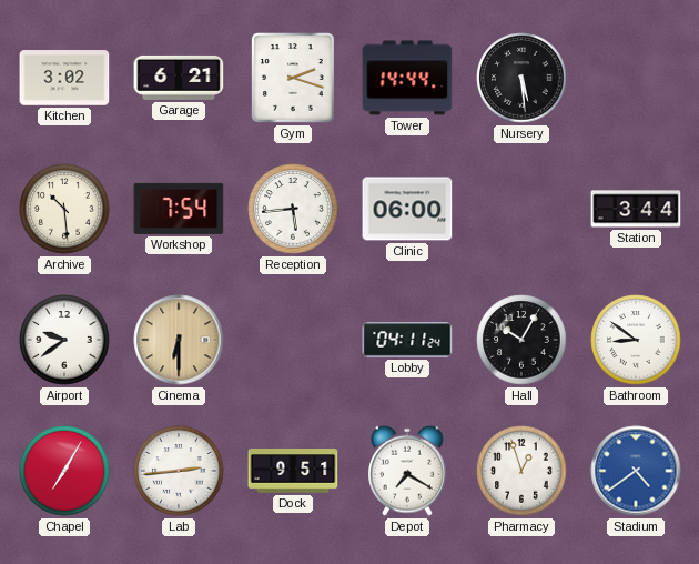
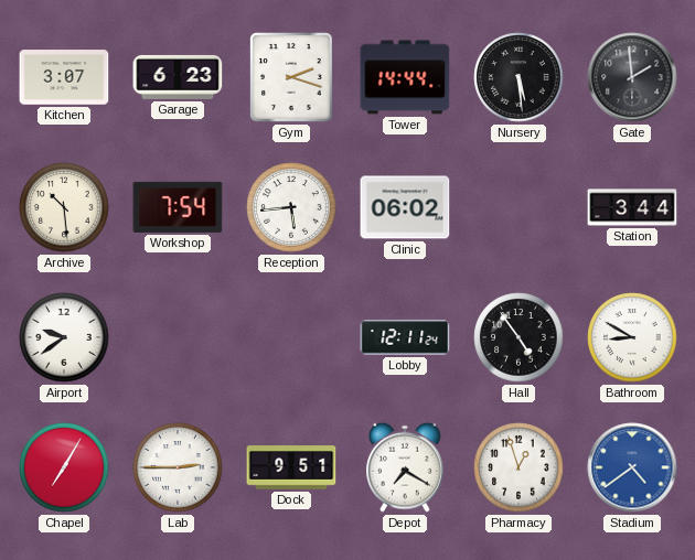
Kitchen: 3:02 -> 3:07
Garage: 6:21 -> 6:23
Gate: none -> 1:59
Clinic: 06:00 -> 06:02
Cinema: 6:30 -> none
Lobby: 04:11 -> 12:11
Hall: 10:05 -> 4:54
Bathroom: 8:51 -> 8:50
Lab: 2:44 -> 2:45
